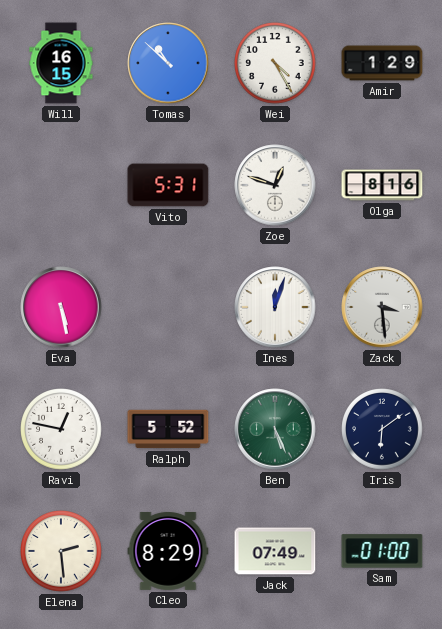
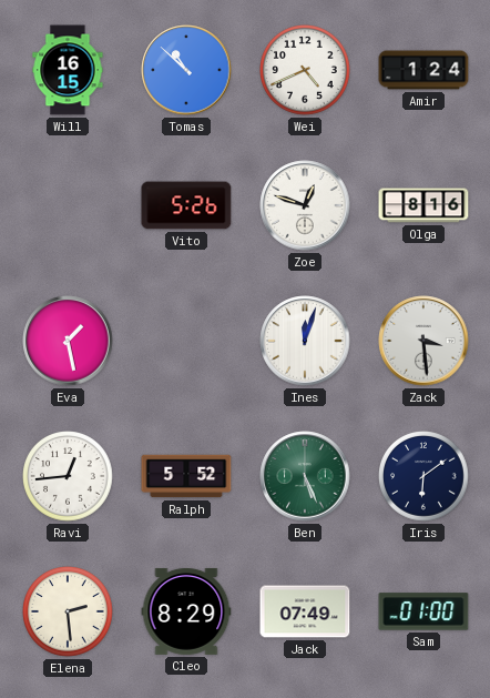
Wei: 4:25 -> 4:41
Amir: 1:29 -> 1:24
Vito: 5:31 -> 5:26
Eva: 5:28 -> 1:28
Ravi: 12:47 -> 12:44
